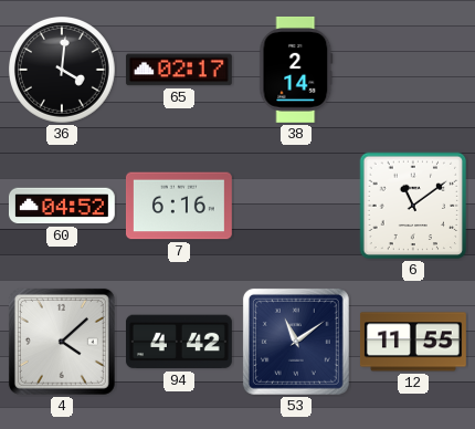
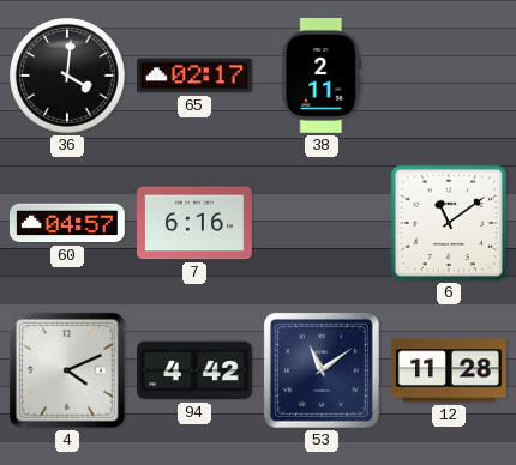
38: 2:14 -> 2:11
60: 04:52 -> 04:57
4: 4:08 -> 4:11
12: 11:55 -> 11:28
